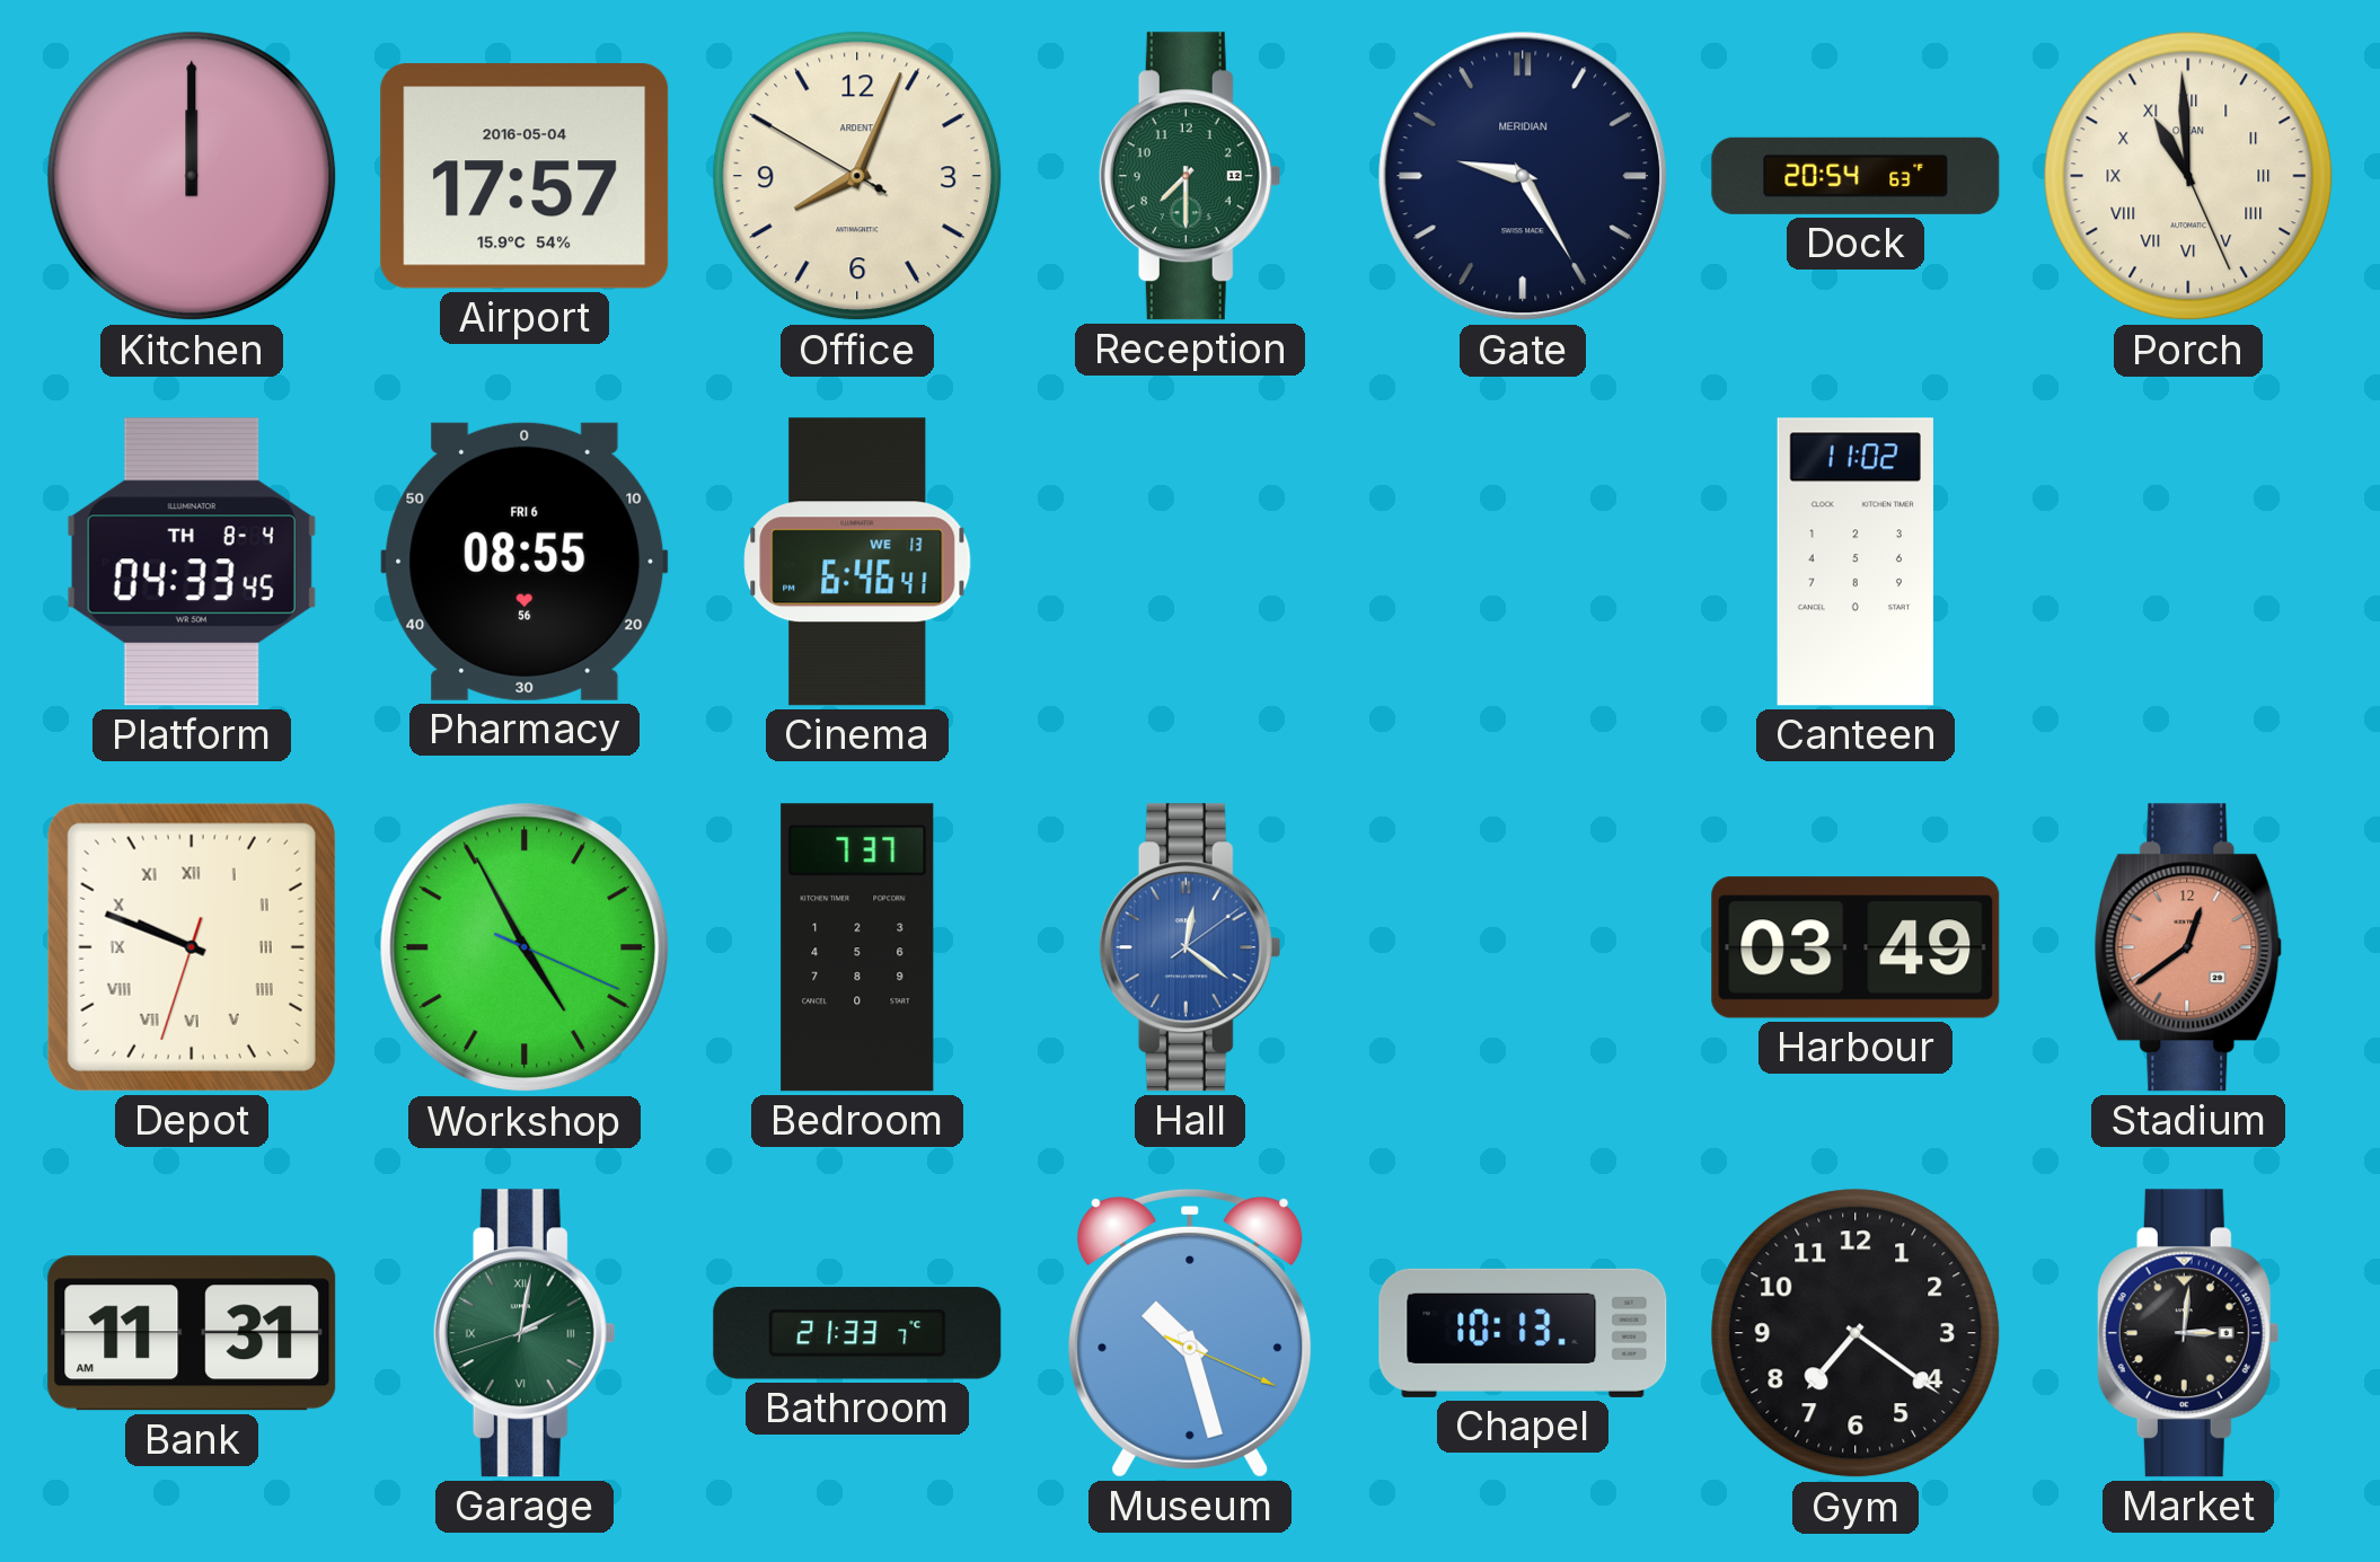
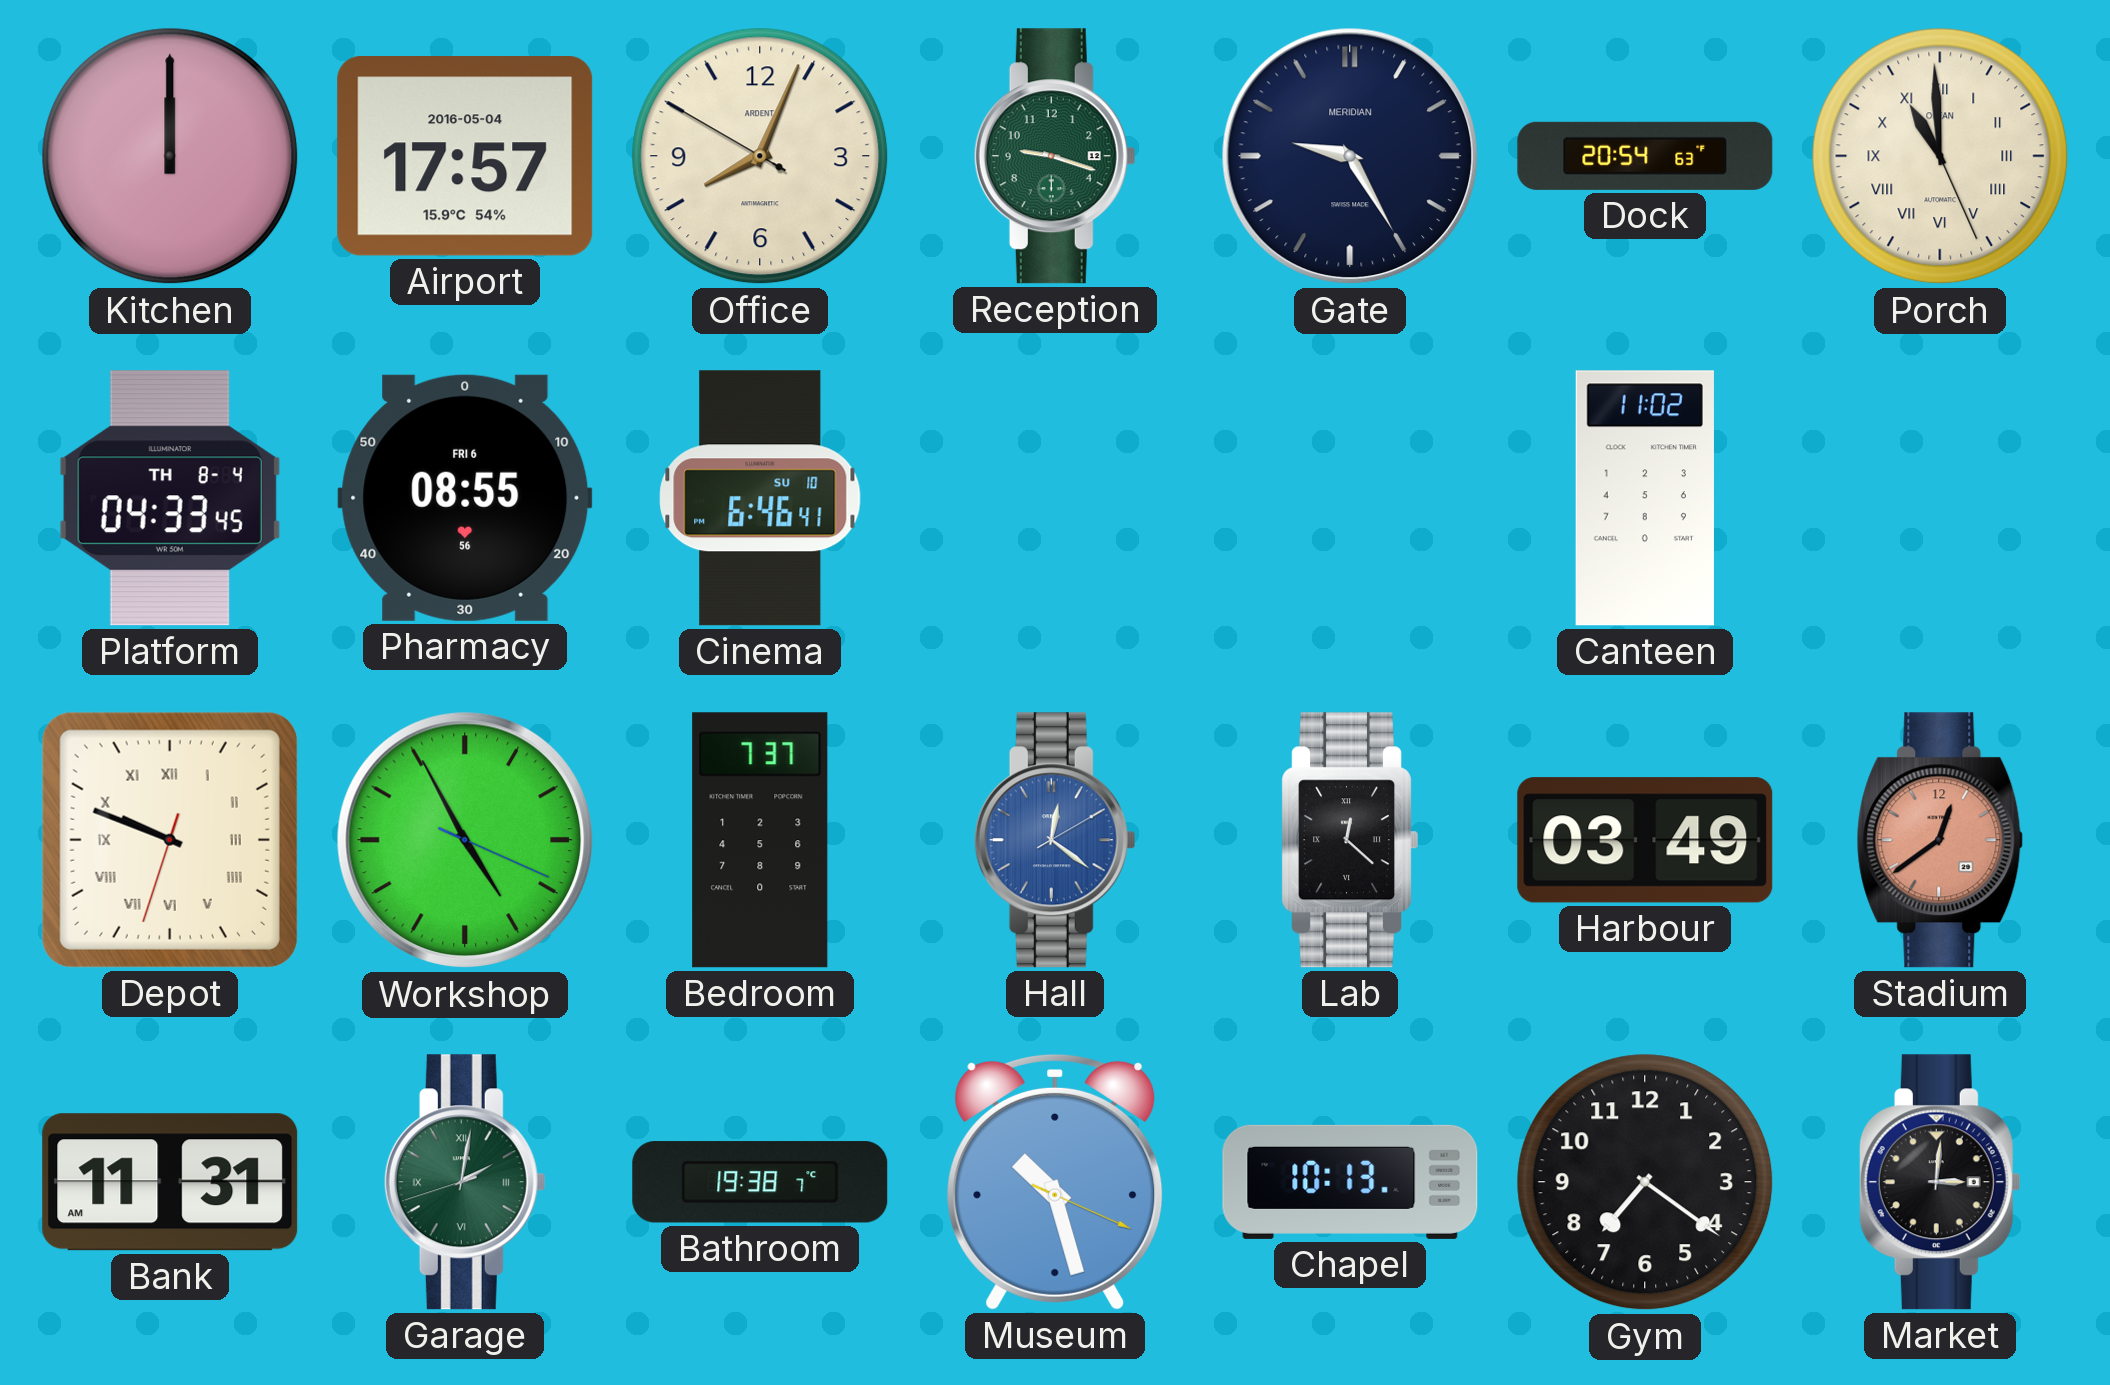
Reception: 7:30 -> 9:18
Cinema date: WE 13 -> SU 10
Hall: 12:21:09 -> 12:21:10
Lab: none -> 12:22
Bathroom: 21:33 -> 19:38
